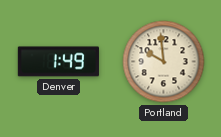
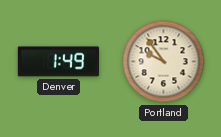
Portland: 9:59 -> 9:54
